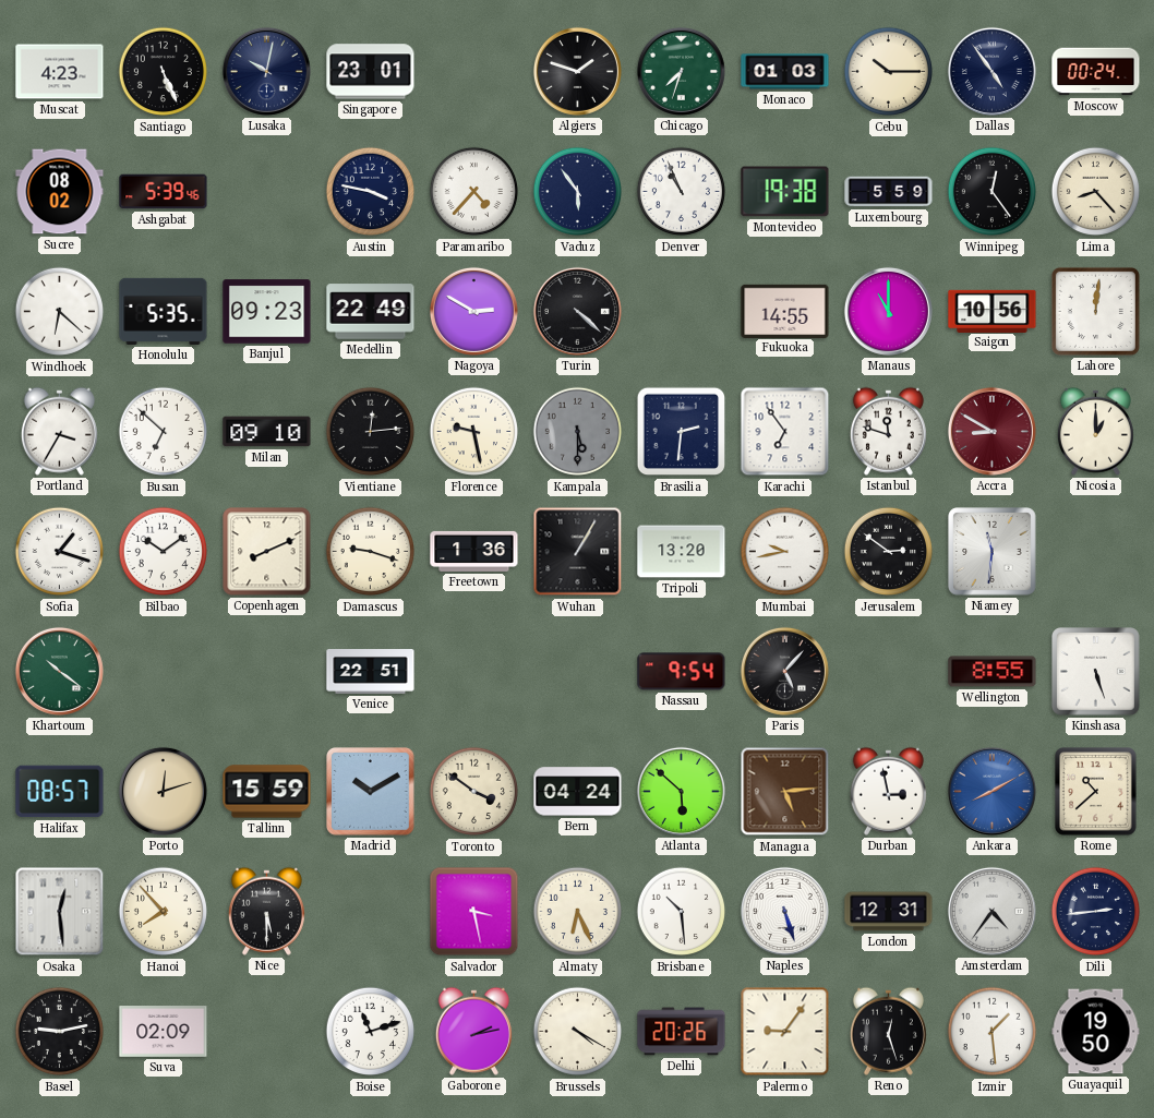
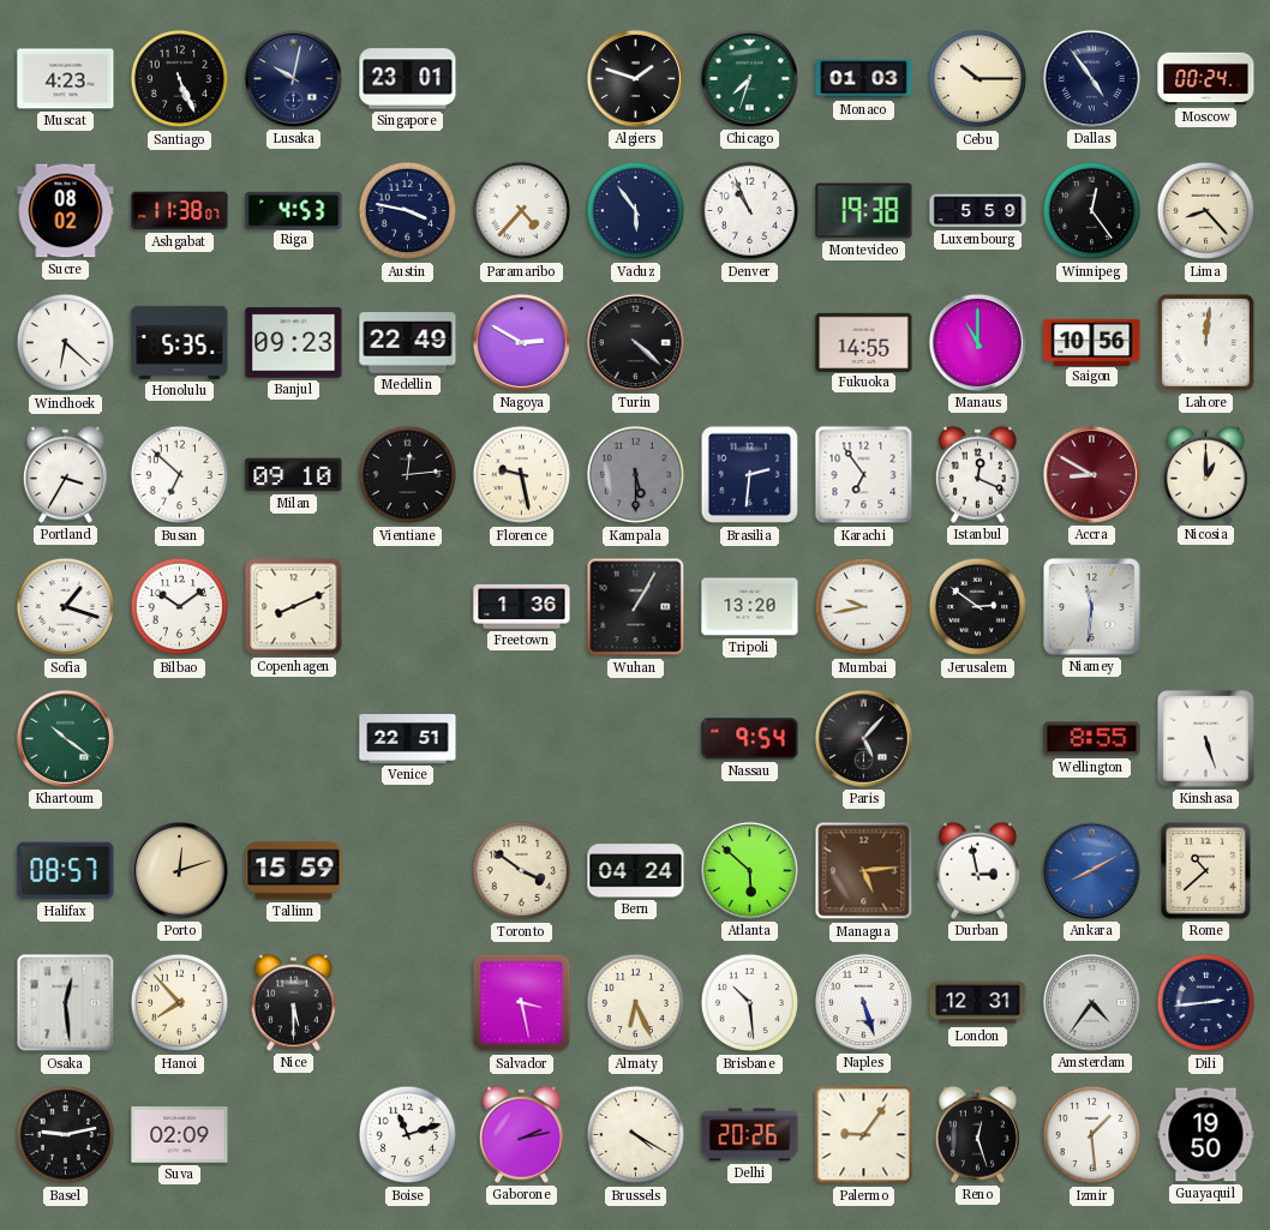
Ashgabat: 5:39 -> 11:38
Riga: none -> 4:53
Istanbul: 11:48 -> 12:19
Damascus: 9:18 -> none
Madrid: 10:10 -> none
